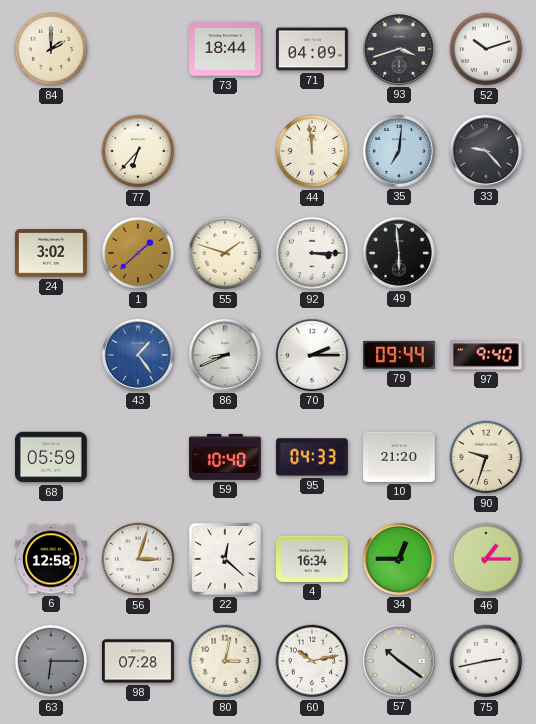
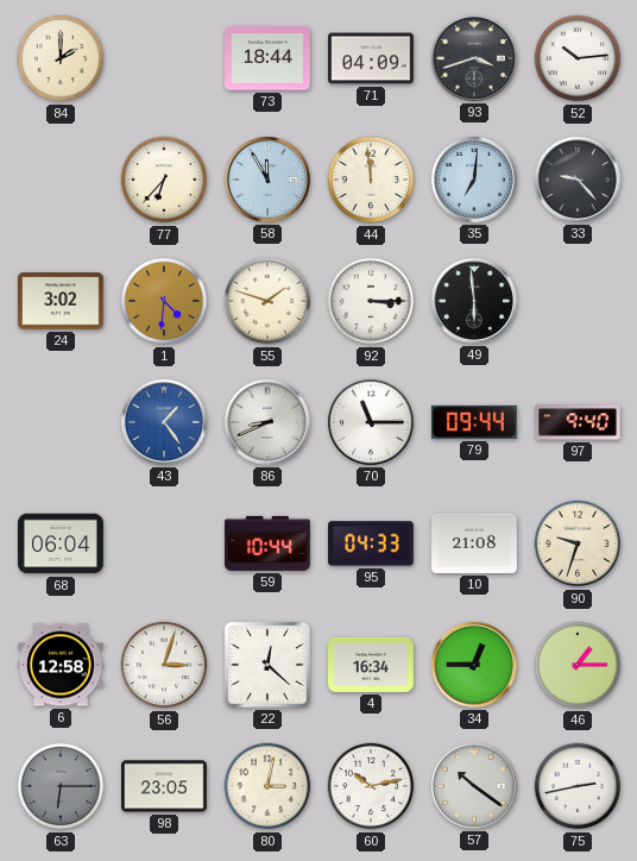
52: 10:12 -> 10:14
58: none -> 11:55
1: 1:38 -> 4:31
70: 2:15 -> 11:15
68: 05:59 -> 06:04
59: 10:40 -> 10:44
10: 21:20 -> 21:08
98: 07:28 -> 23:05
